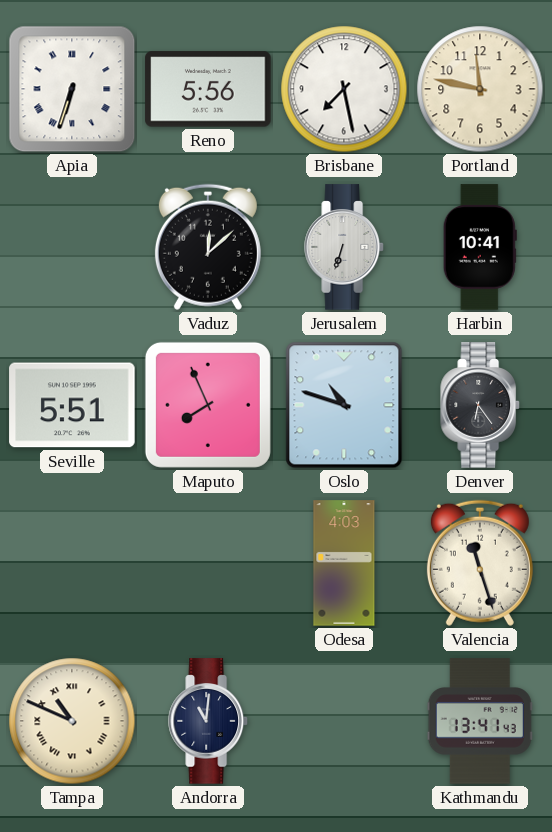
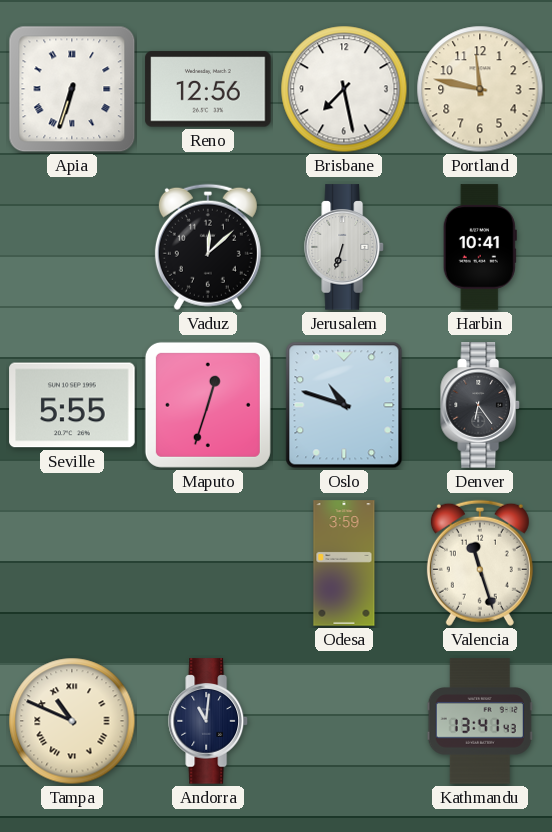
Reno: 5:56 -> 12:56
Seville: 5:51 -> 5:55
Maputo: 7:56 -> 12:33
Odesa: 4:03 -> 3:59
